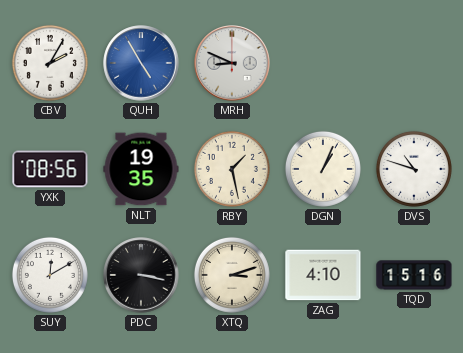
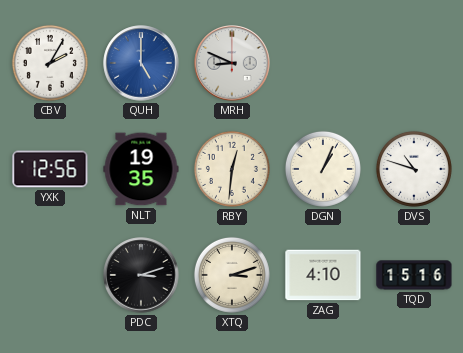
QUH: 4:55 -> 5:00
YXK: 08:56 -> 12:56
RBY: 1:28 -> 12:31
SUY: 12:10 -> none
PDC: 3:17 -> 3:12
